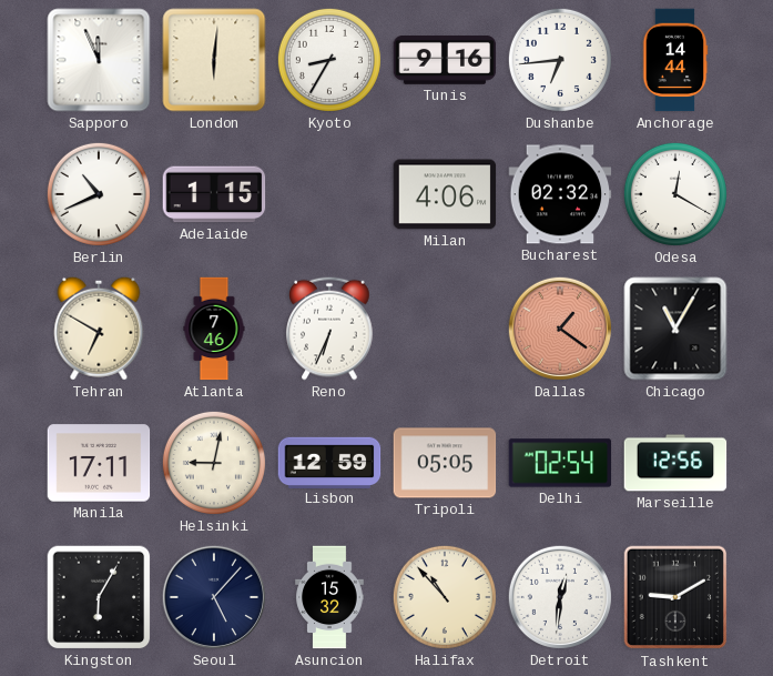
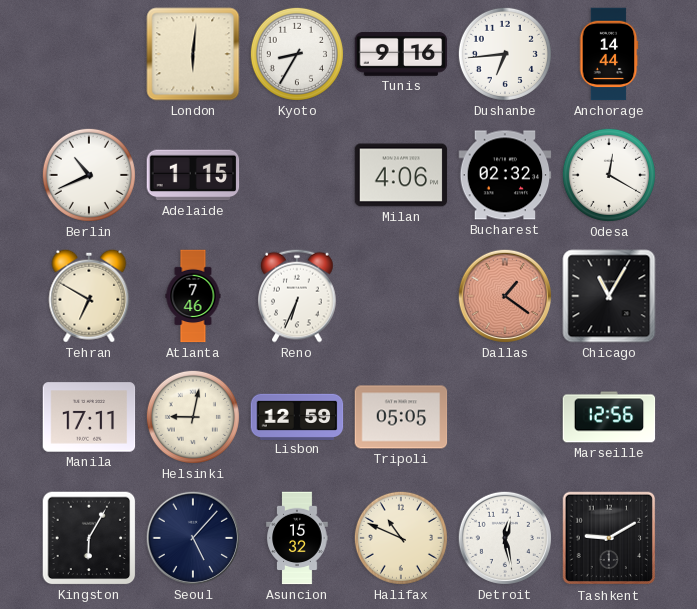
Sapporo: 11:56 -> none
Delhi: 02:54 -> none
Halifax: 10:53 -> 10:49
Detroit: 12:31 -> 12:28
